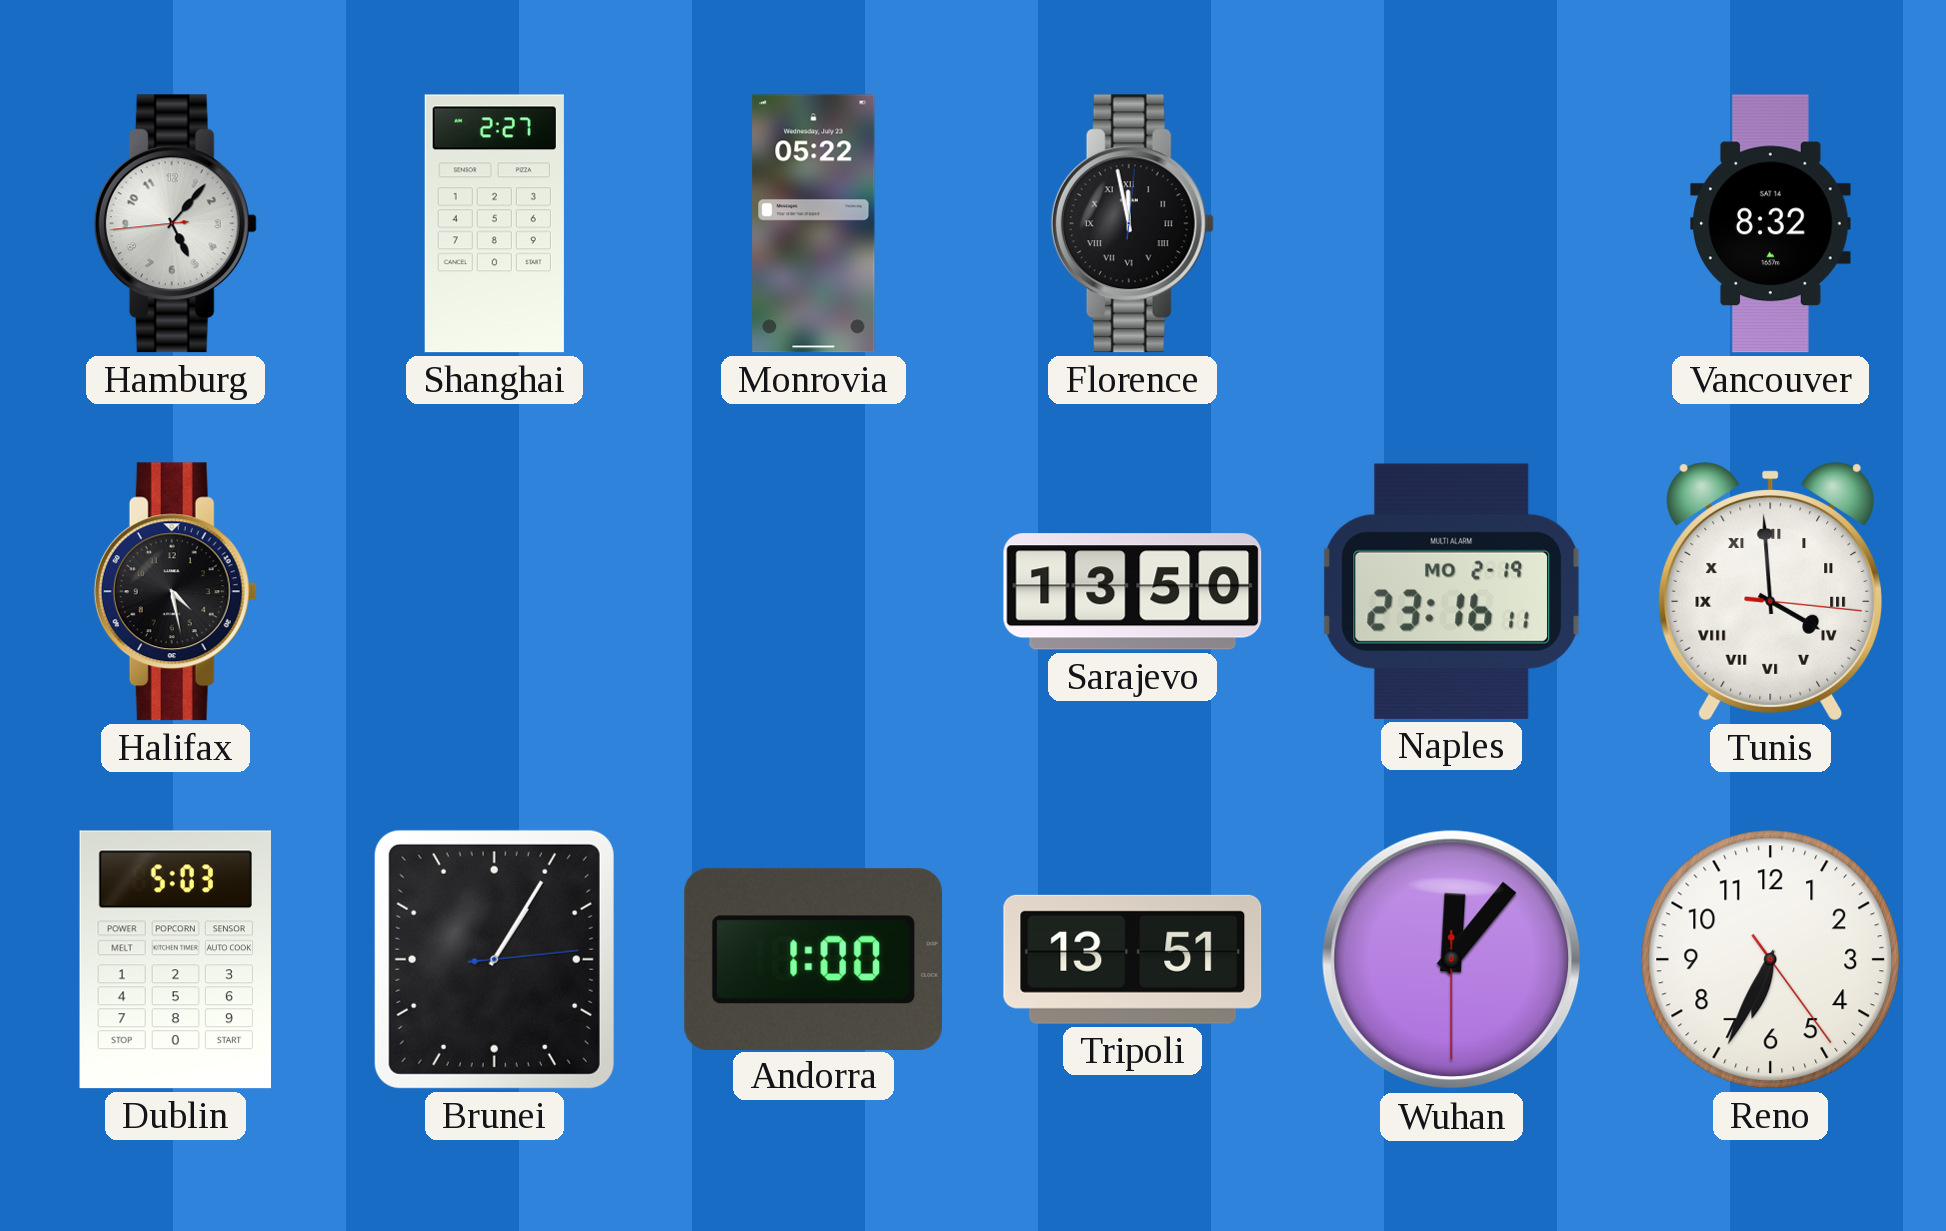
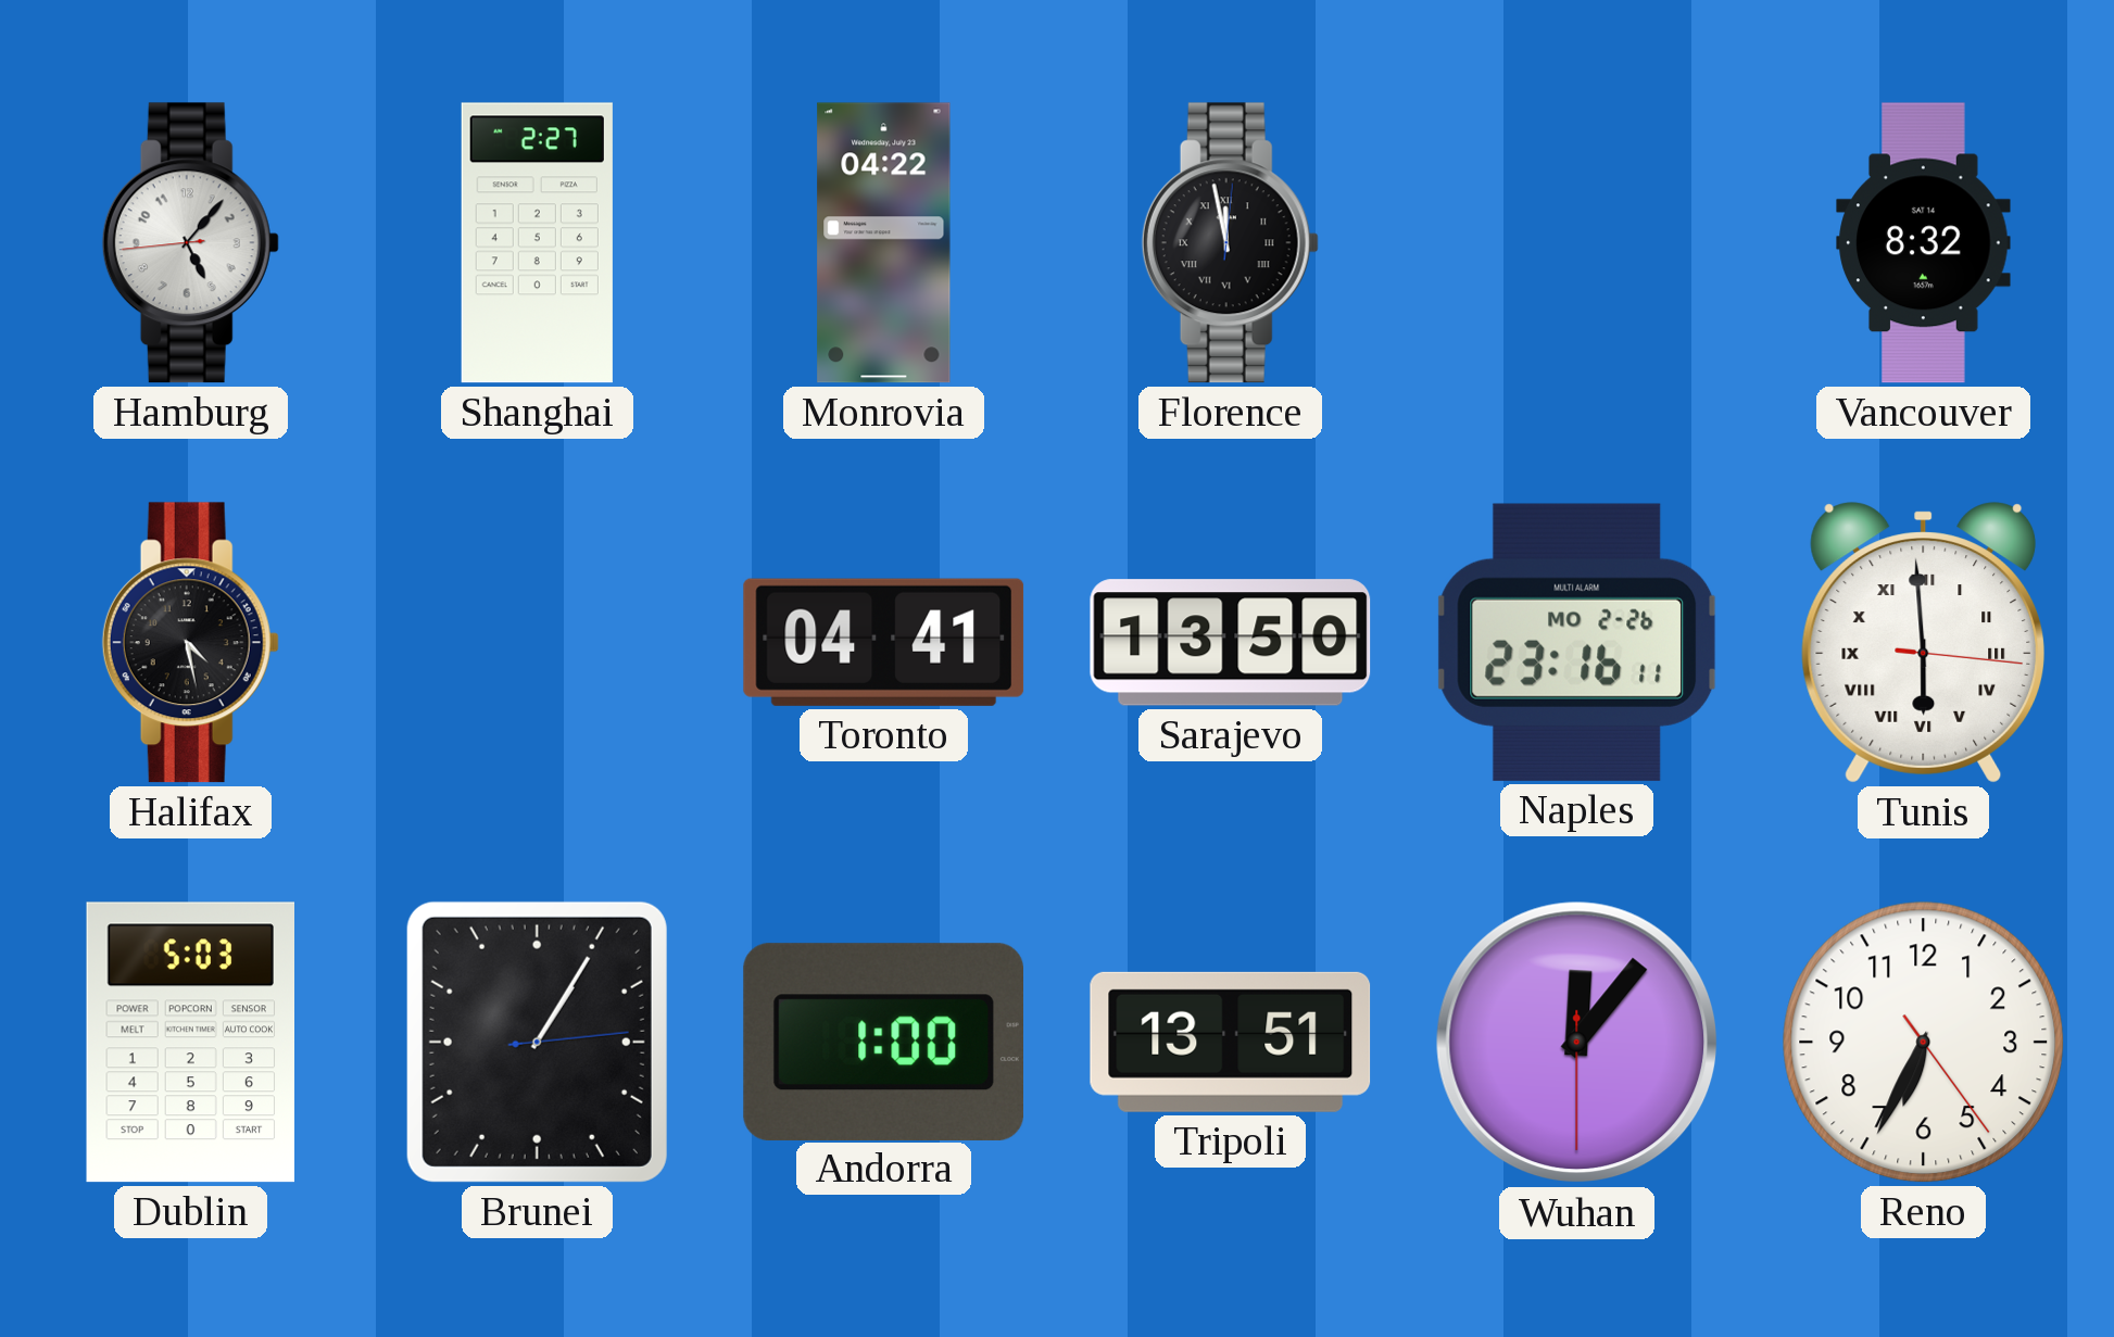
Monrovia: 05:22 -> 04:22
Toronto: none -> 04:41
Naples date: MO 2-19 -> MO 2-26
Tunis: 3:59 -> 5:59
